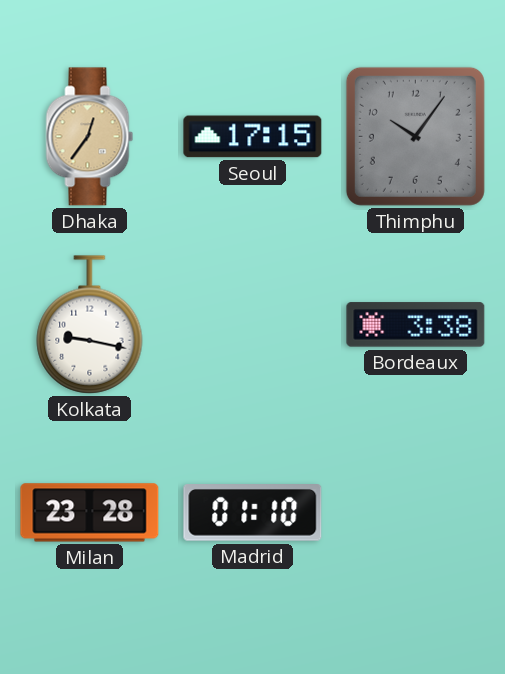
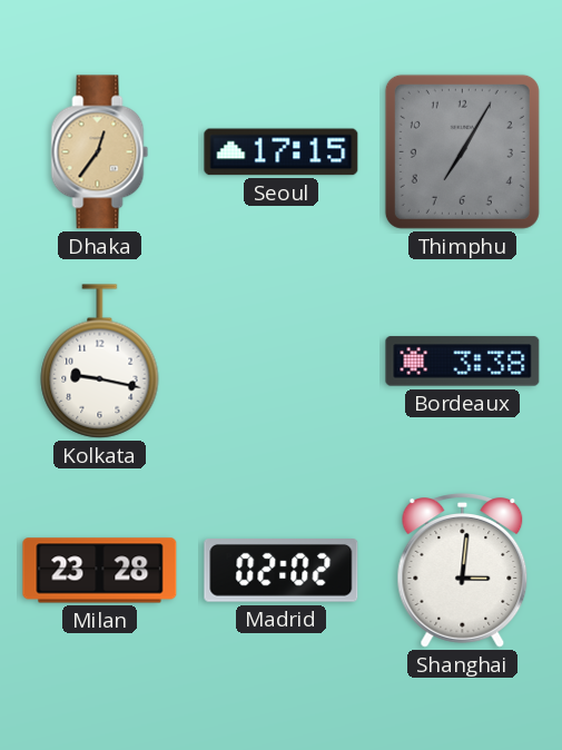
Thimphu: 10:06 -> 7:05
Madrid: 01:10 -> 02:02
Shanghai: none -> 3:01
